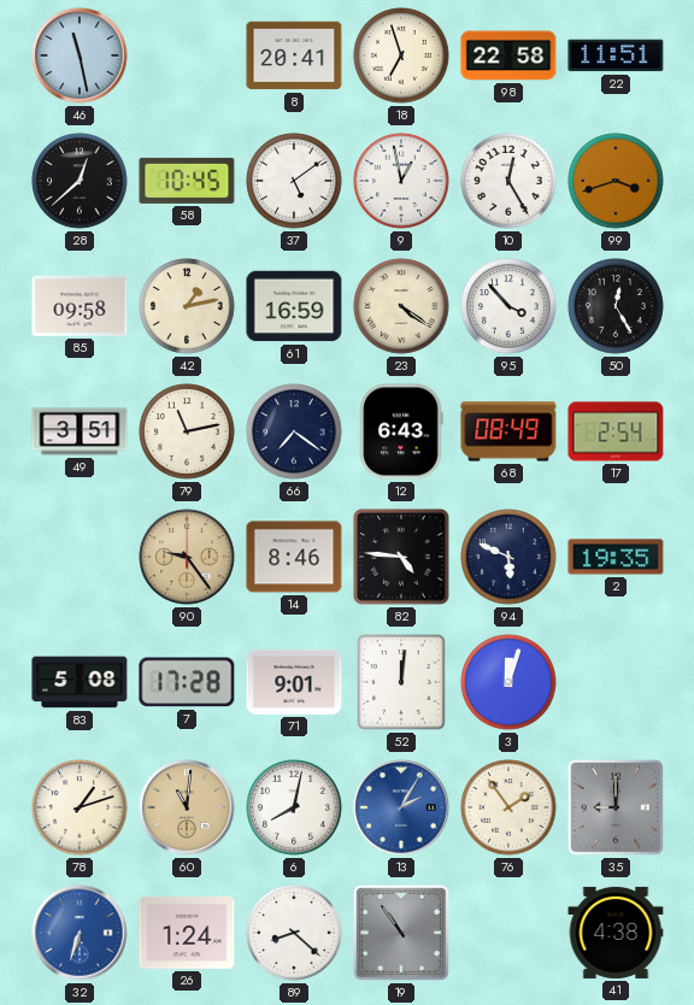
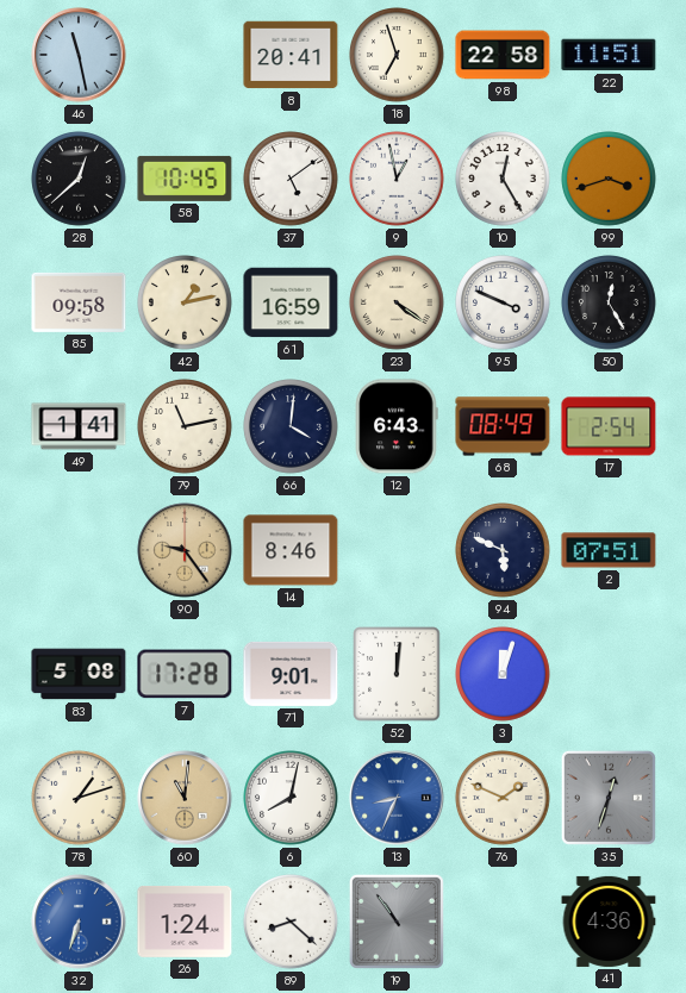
95: 3:53 -> 3:49
49: 3:51 -> 1:41
66: 7:21 -> 4:01
82: 4:46 -> none
2: 19:35 -> 07:51
13: 2:05 -> 8:34
76: 1:54 -> 1:49
35: 9:00 -> 12:33
41: 4:38 -> 4:36
